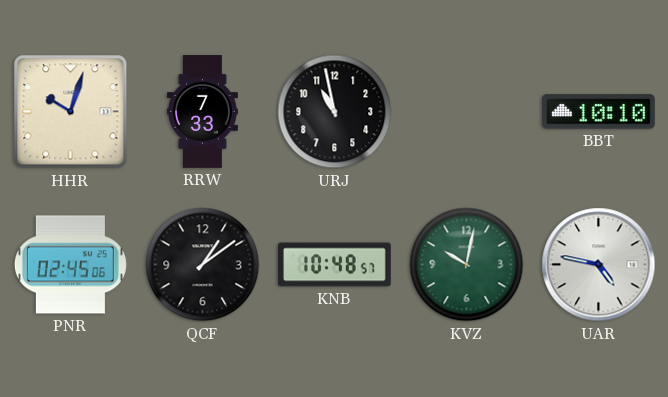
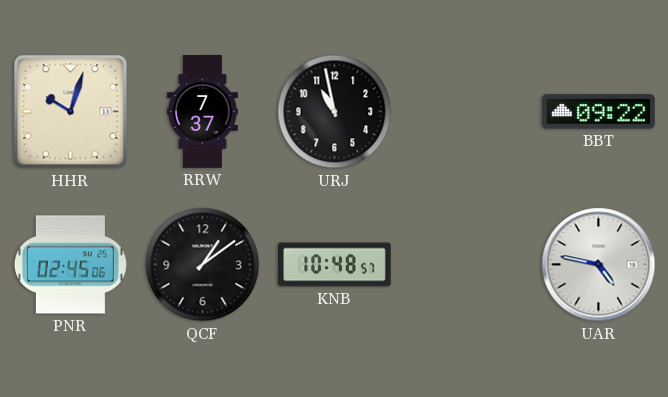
RRW: 7:33 -> 7:37
BBT: 10:10 -> 09:22
KVZ: 10:02 -> none
